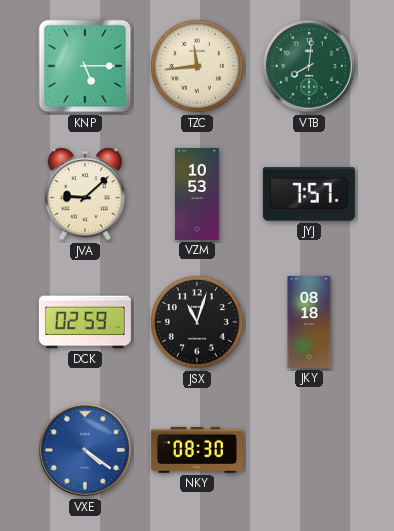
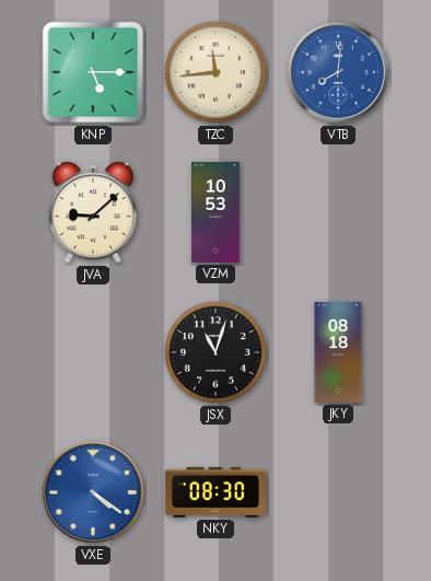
VTB dial: green -> blue
JYJ: 7:57 -> none
DCK: 02:59 -> none
